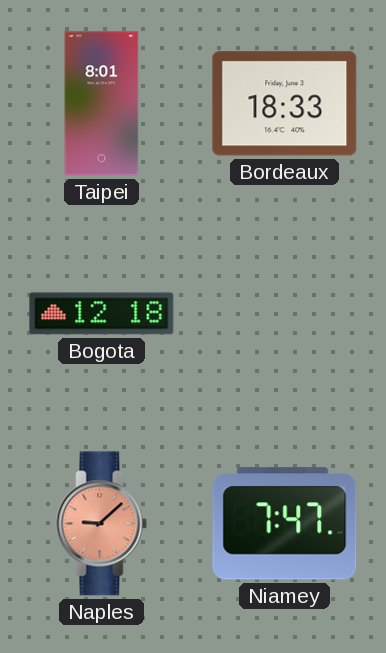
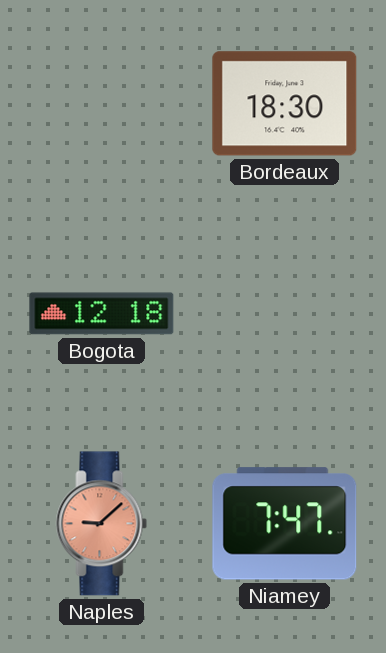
Taipei: 8:01 -> none
Bordeaux: 18:33 -> 18:30
